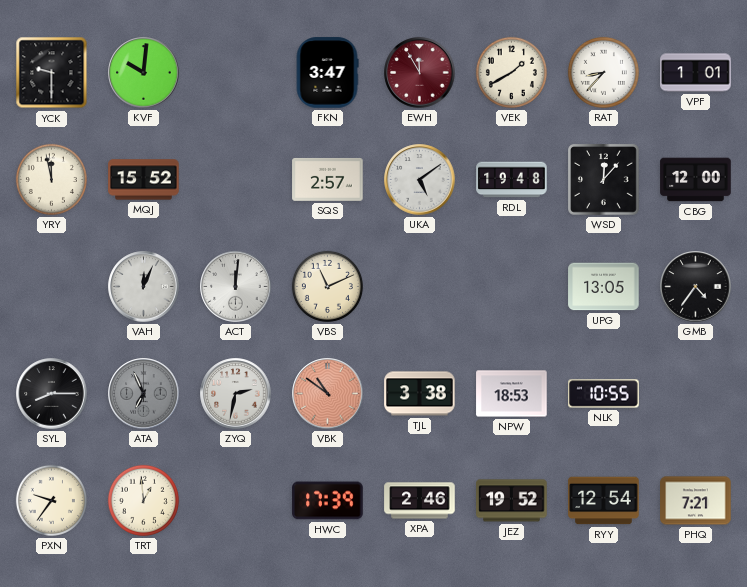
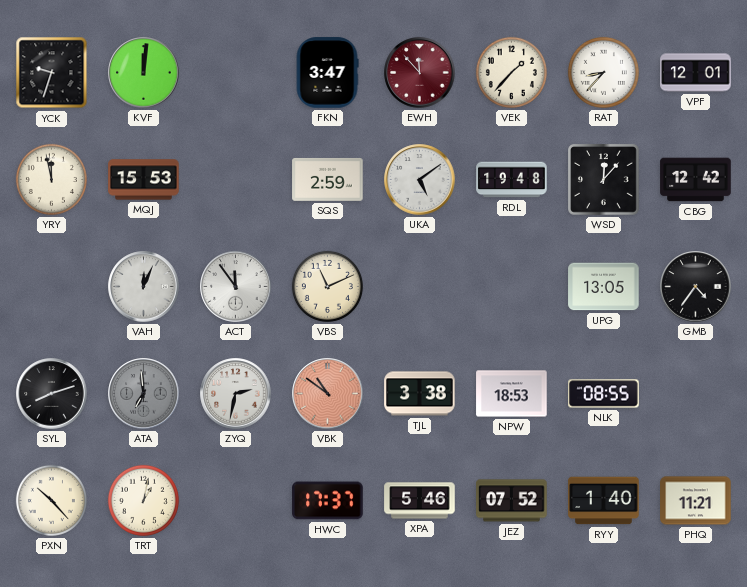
YCK: 9:30 -> 9:33
KVF: 10:01 -> 12:01
EWH: 11:55 -> 11:53
VEK: 1:40 -> 1:37
VPF: 1:01 -> 12:01
MQJ: 15:52 -> 15:53
SQS: 2:57 -> 2:59
CBG: 12:00 -> 12:42
ACT: 12:01 -> 11:54
SYL: 8:15 -> 8:12
ATA: 6:56 -> 6:59
NLK: 10:55 -> 08:55
PXN: 9:36 -> 10:23
TRT: 12:59 -> 1:02
HWC: 17:39 -> 17:37
XPA: 2:46 -> 5:46
JEZ: 19:52 -> 07:52
RYY: 12:54 -> 1:40
PHQ: 7:21 -> 11:21
